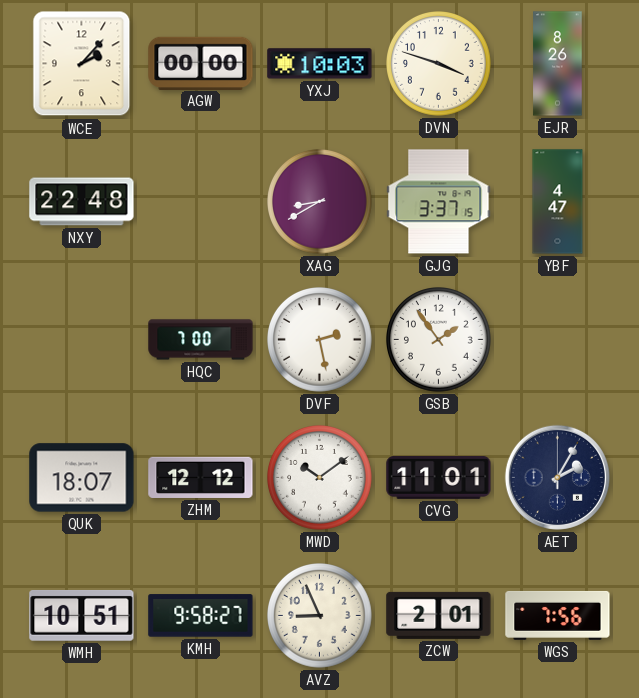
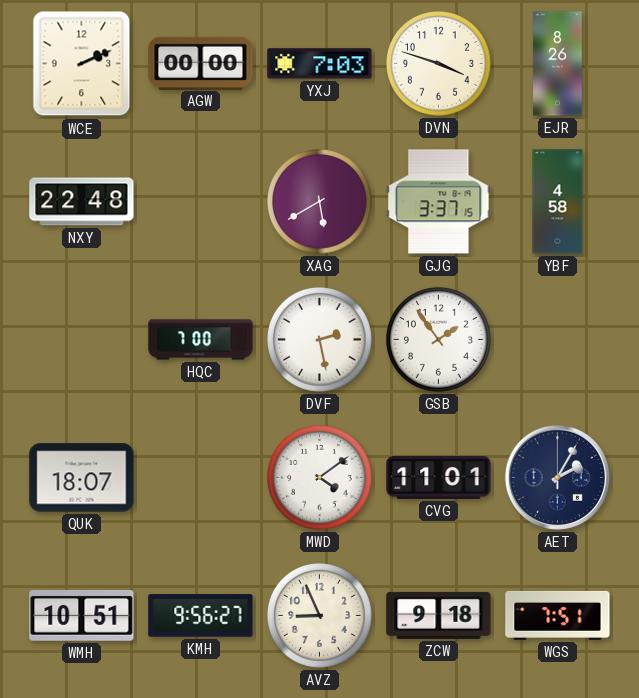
WCE: 2:07 -> 2:11
YXJ: 10:03 -> 7:03
XAG: 8:40 -> 5:40
YBF: 4:47 -> 4:58
ZHM: 12:12 -> none
MWD: 10:09 -> 4:09
KMH: 9:58 -> 9:56
ZCW: 2:01 -> 9:18
WGS: 7:56 -> 7:51
